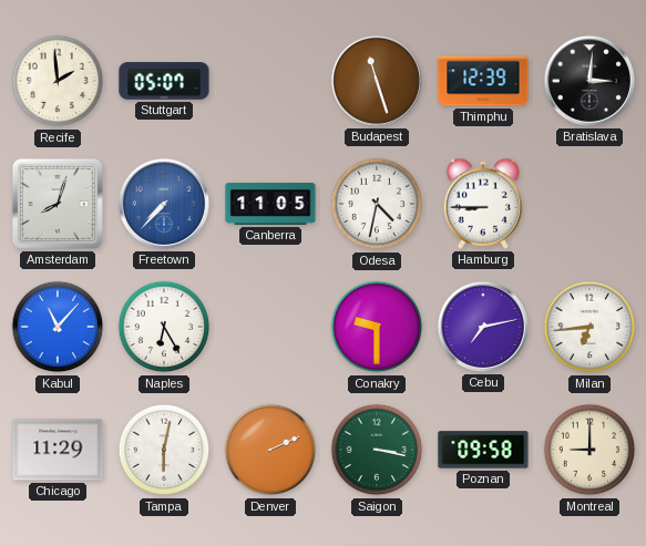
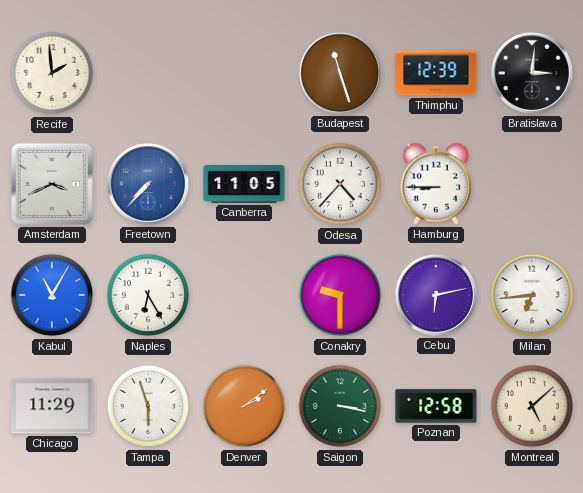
Stuttgart: 05:07 -> none
Amsterdam: 8:03 -> 3:41
Odesa: 4:32 -> 4:37
Kabul: 11:07 -> 11:05
Cebu: 7:13 -> 6:13
Tampa: 6:02 -> 5:57
Denver: 2:11 -> 2:09
Poznan: 09:58 -> 12:58
Montreal: 9:00 -> 5:08
